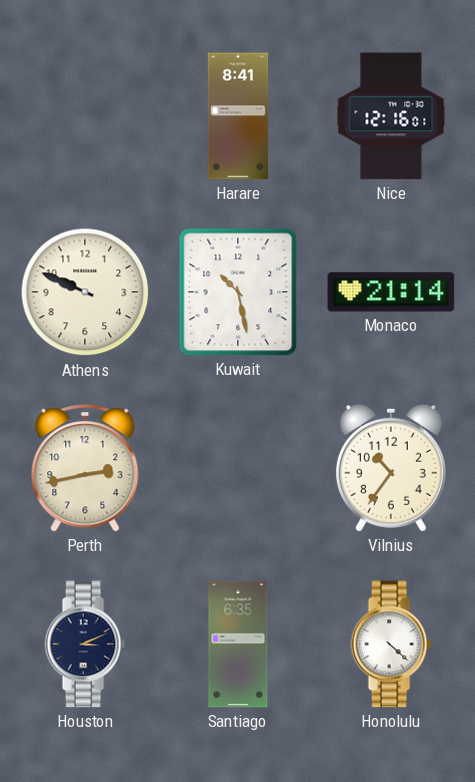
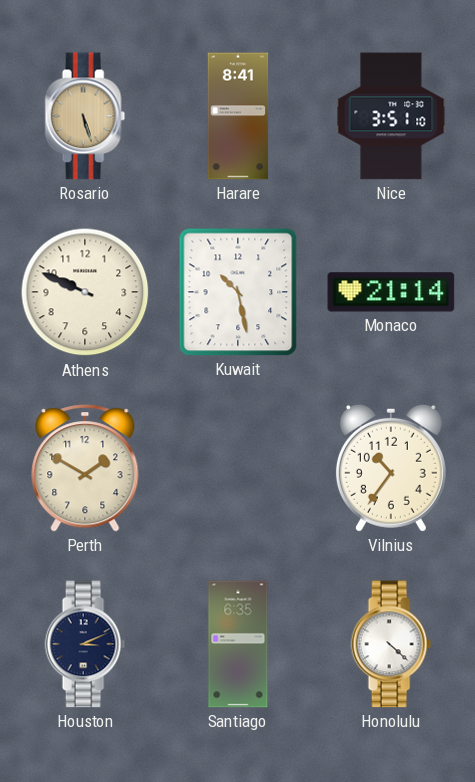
Rosario: none -> 5:27
Nice: 12:16 -> 3:51
Perth: 2:43 -> 1:50
